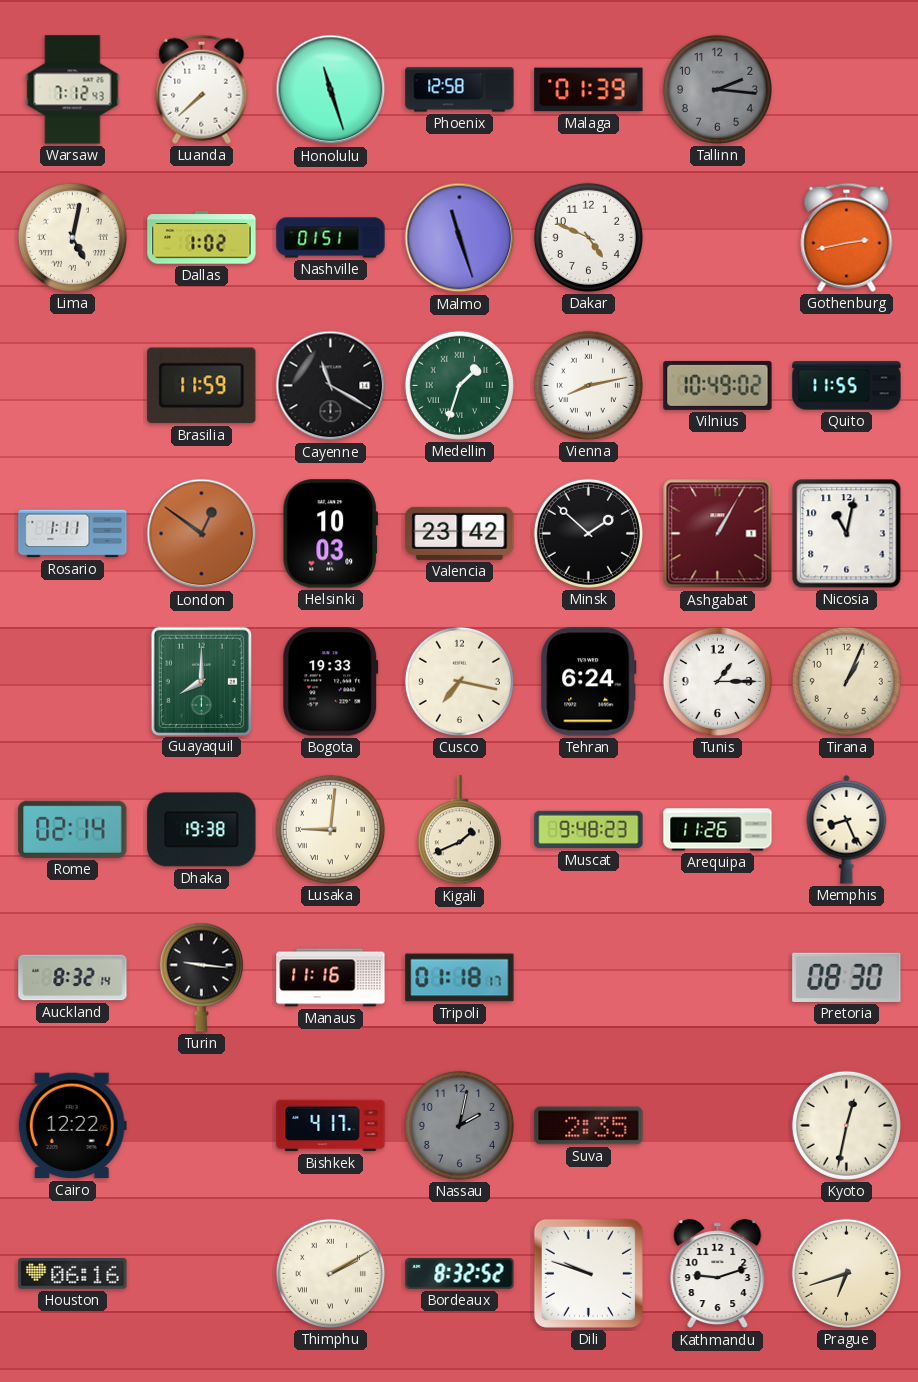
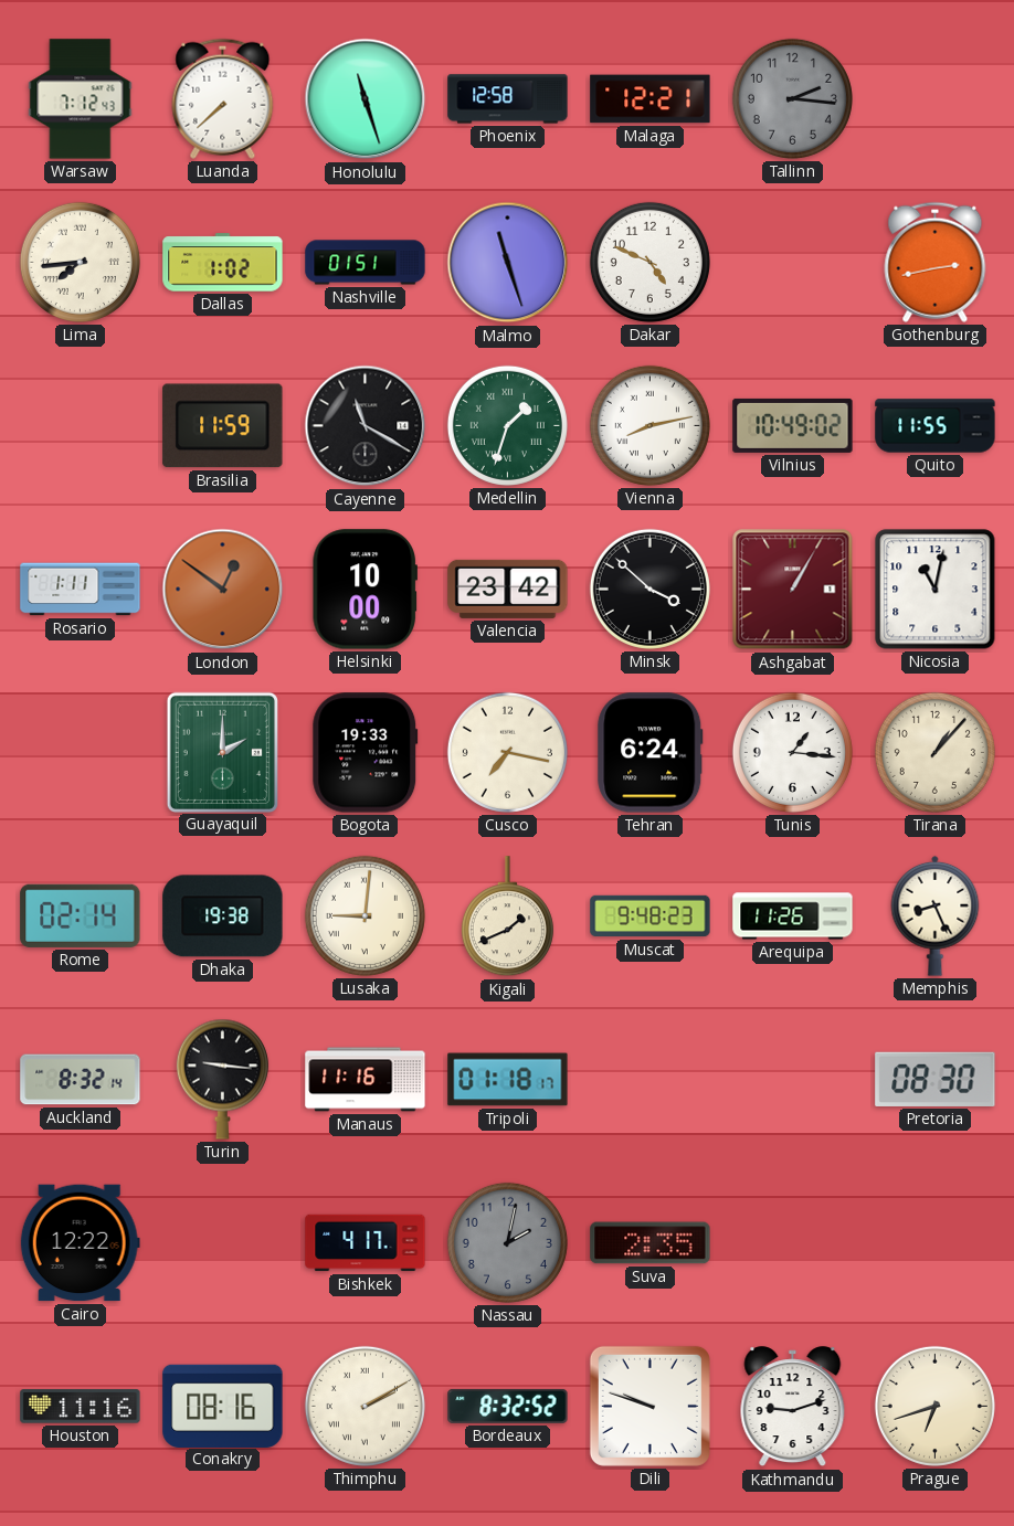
Malaga: 01:39 -> 12:21
Lima: 5:02 -> 7:44
Helsinki: 10:03 -> 10:00
Minsk: 1:52 -> 3:52
Guayaquil: 8:00 -> 2:00
Tunis: 1:15 -> 1:16
Tirana: 1:04 -> 1:07
Kyoto: 12:32 -> none
Houston: 06:16 -> 11:16
Conakry: none -> 08:16
